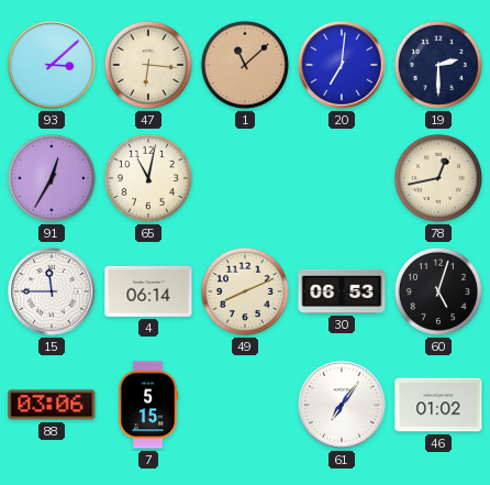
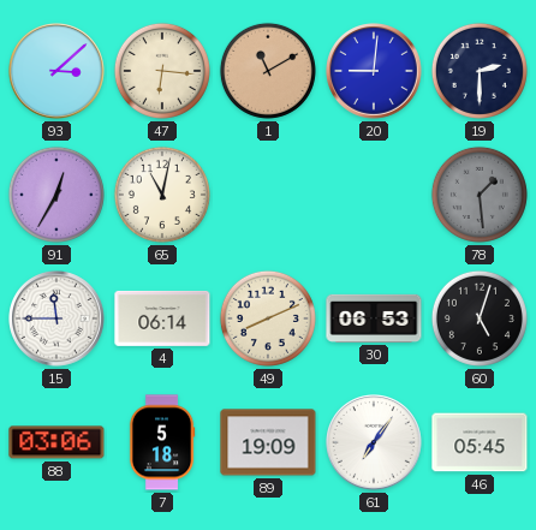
1: 11:08 -> 11:10
20: 7:01 -> 9:01
78: 12:43 -> 1:29
78 dial: cream -> grey
7: 5:15 -> 5:18
89: none -> 19:09
46: 01:02 -> 05:45
